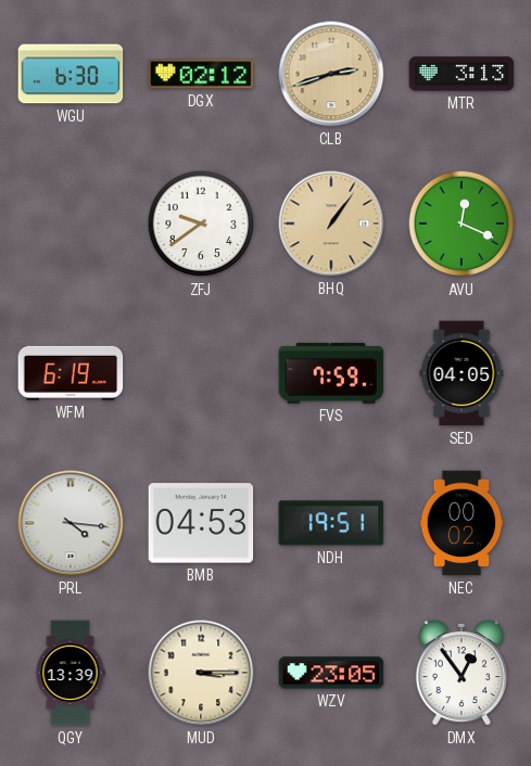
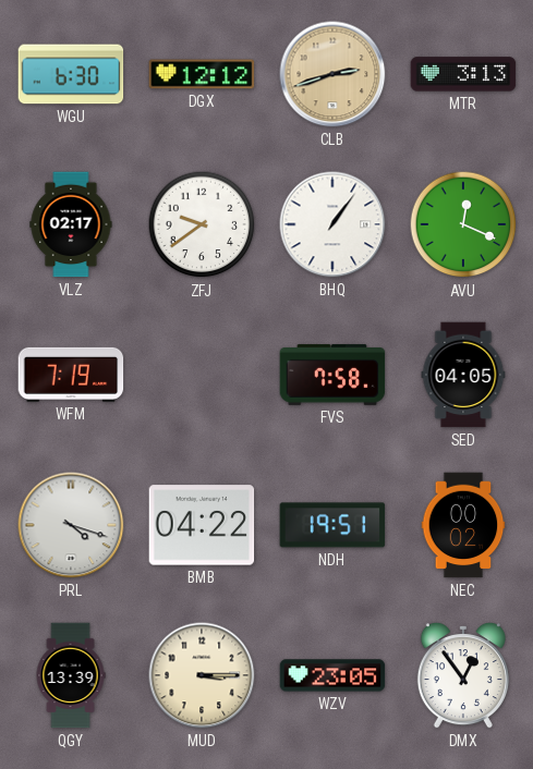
DGX: 02:12 -> 12:12
VLZ: none -> 02:17
BHQ dial: champagne -> white
WFM: 6:19 -> 7:19
FVS: 7:59 -> 7:58
PRL: 4:16 -> 4:18
BMB: 04:53 -> 04:22
